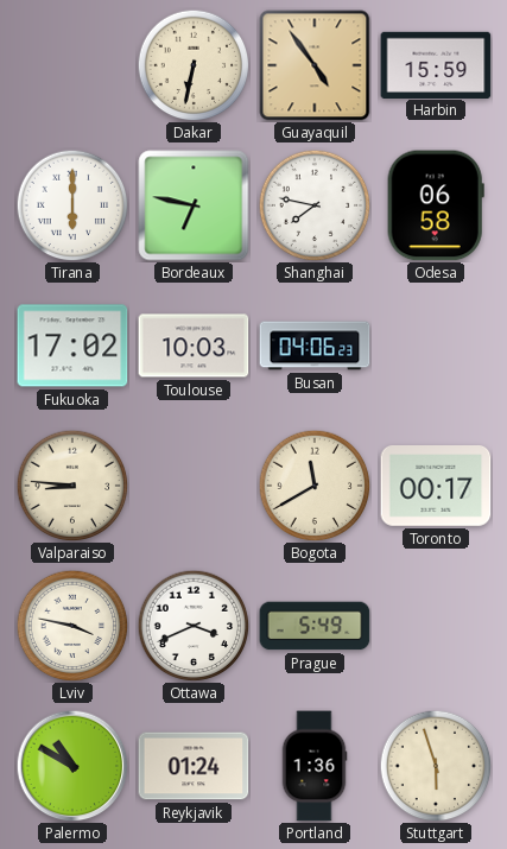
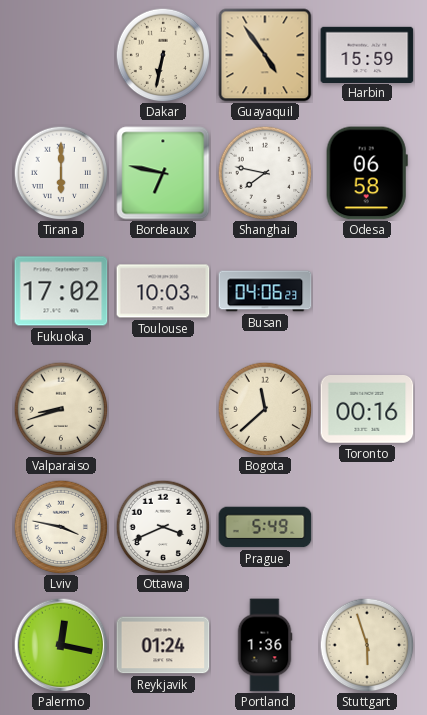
Valparaiso: 8:46 -> 8:42
Bogota: 11:40 -> 11:38
Toronto: 00:17 -> 00:16
Palermo: 10:50 -> 12:17
